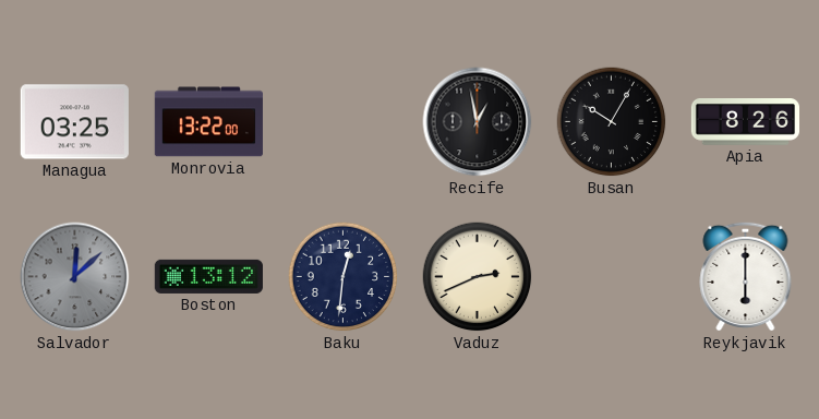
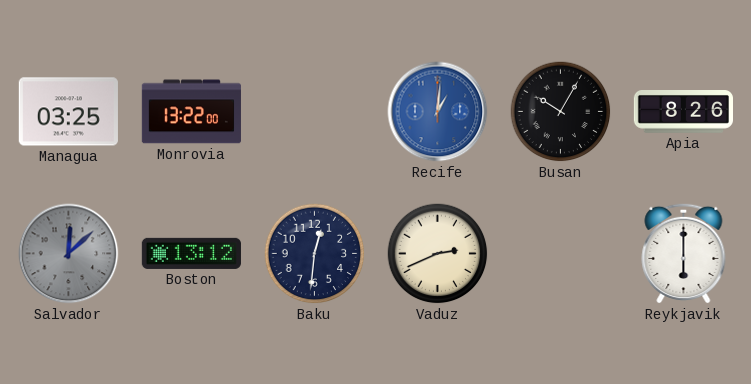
Recife: 12:58 -> 1:01
Recife dial: black -> blue
